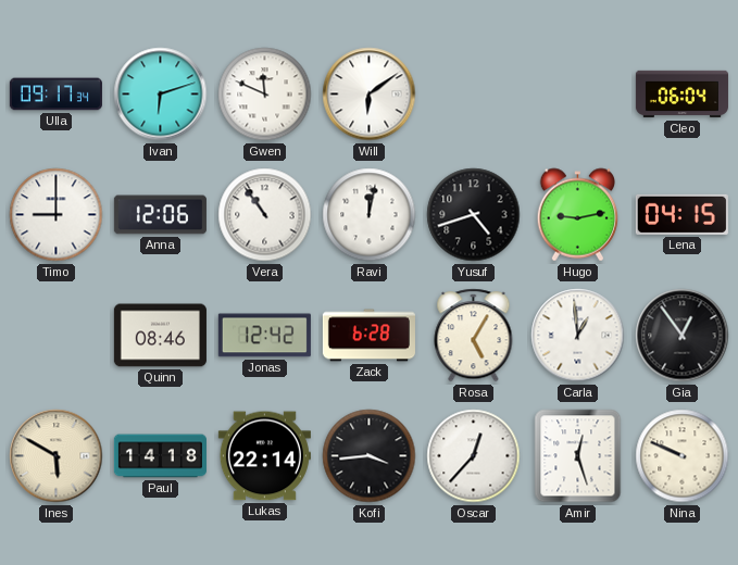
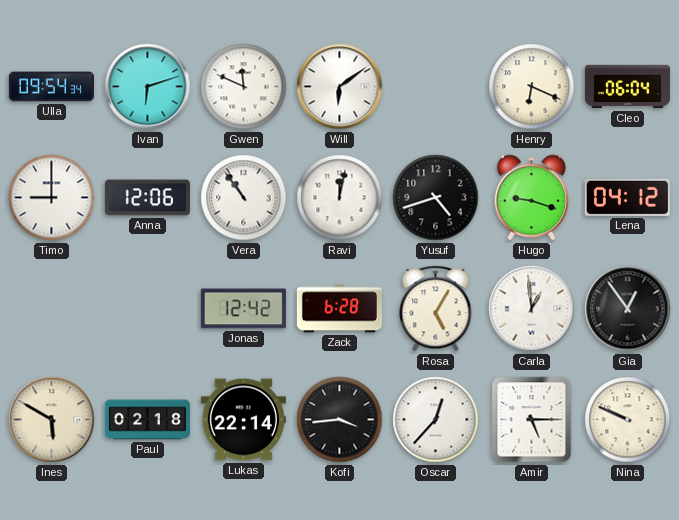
Ulla: 09:17 -> 09:54
Henry: none -> 6:19
Hugo: 9:13 -> 9:18
Lena: 04:15 -> 04:12
Quinn: 08:46 -> none
Paul: 14:18 -> 02:18
Amir: 12:27 -> 5:15
